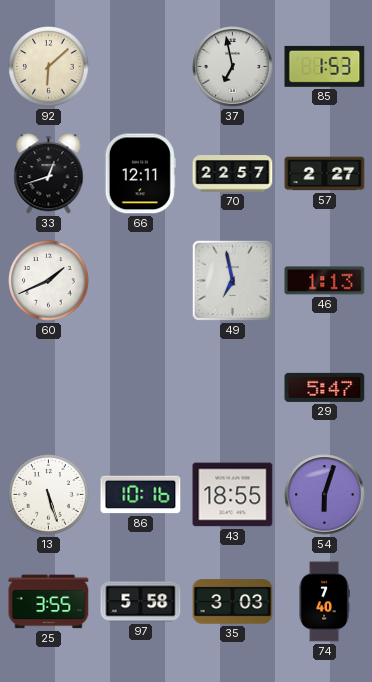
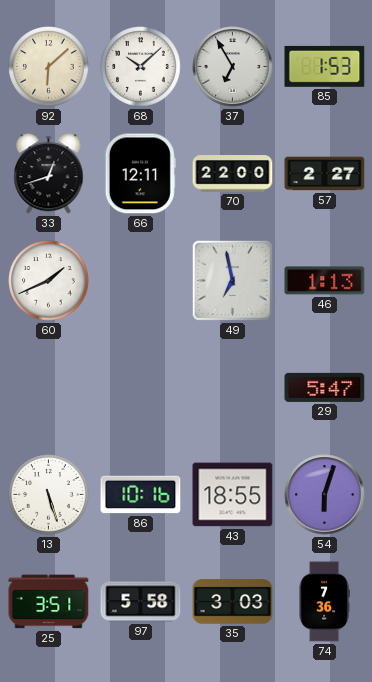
68: none -> 10:08
37: 6:58 -> 6:55
70: 22:57 -> 22:00
25: 3:55 -> 3:51
74: 7:40 -> 7:36
